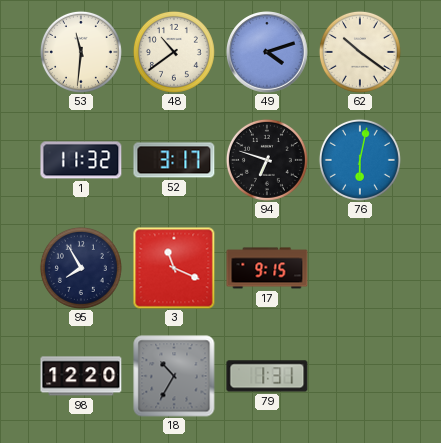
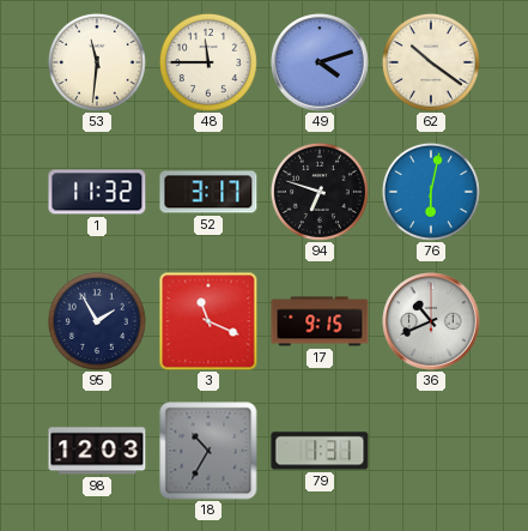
48: 10:39 -> 11:45
95: 7:55 -> 1:55
36: none -> 10:41
98: 12:20 -> 12:03
